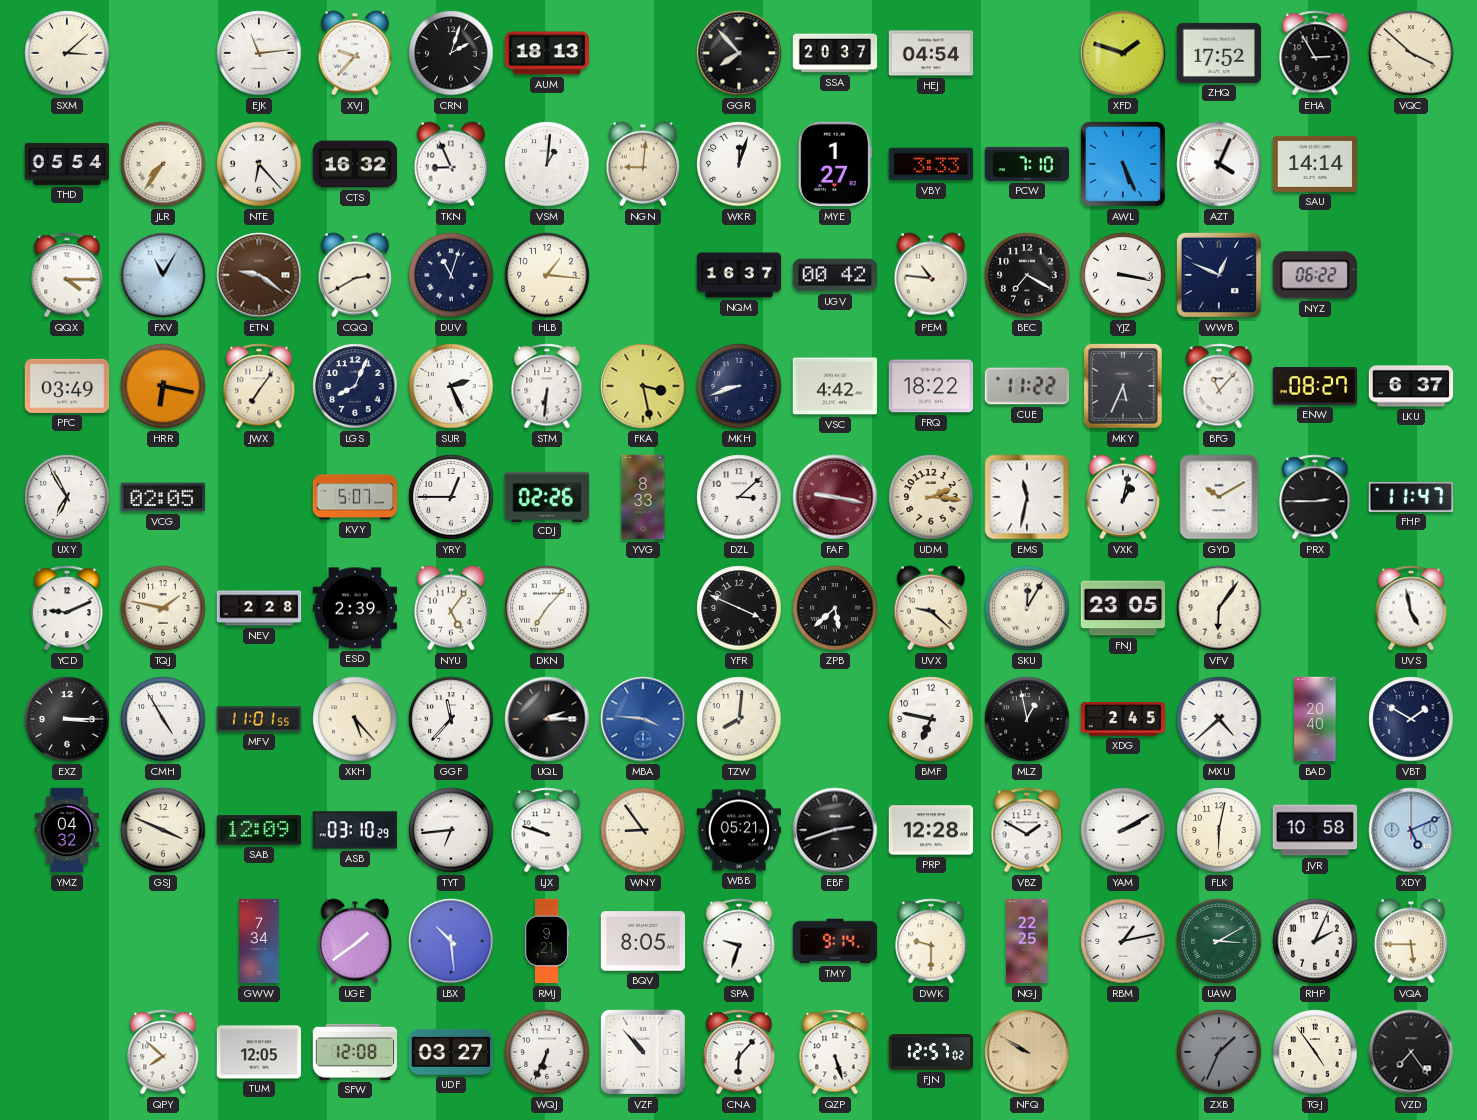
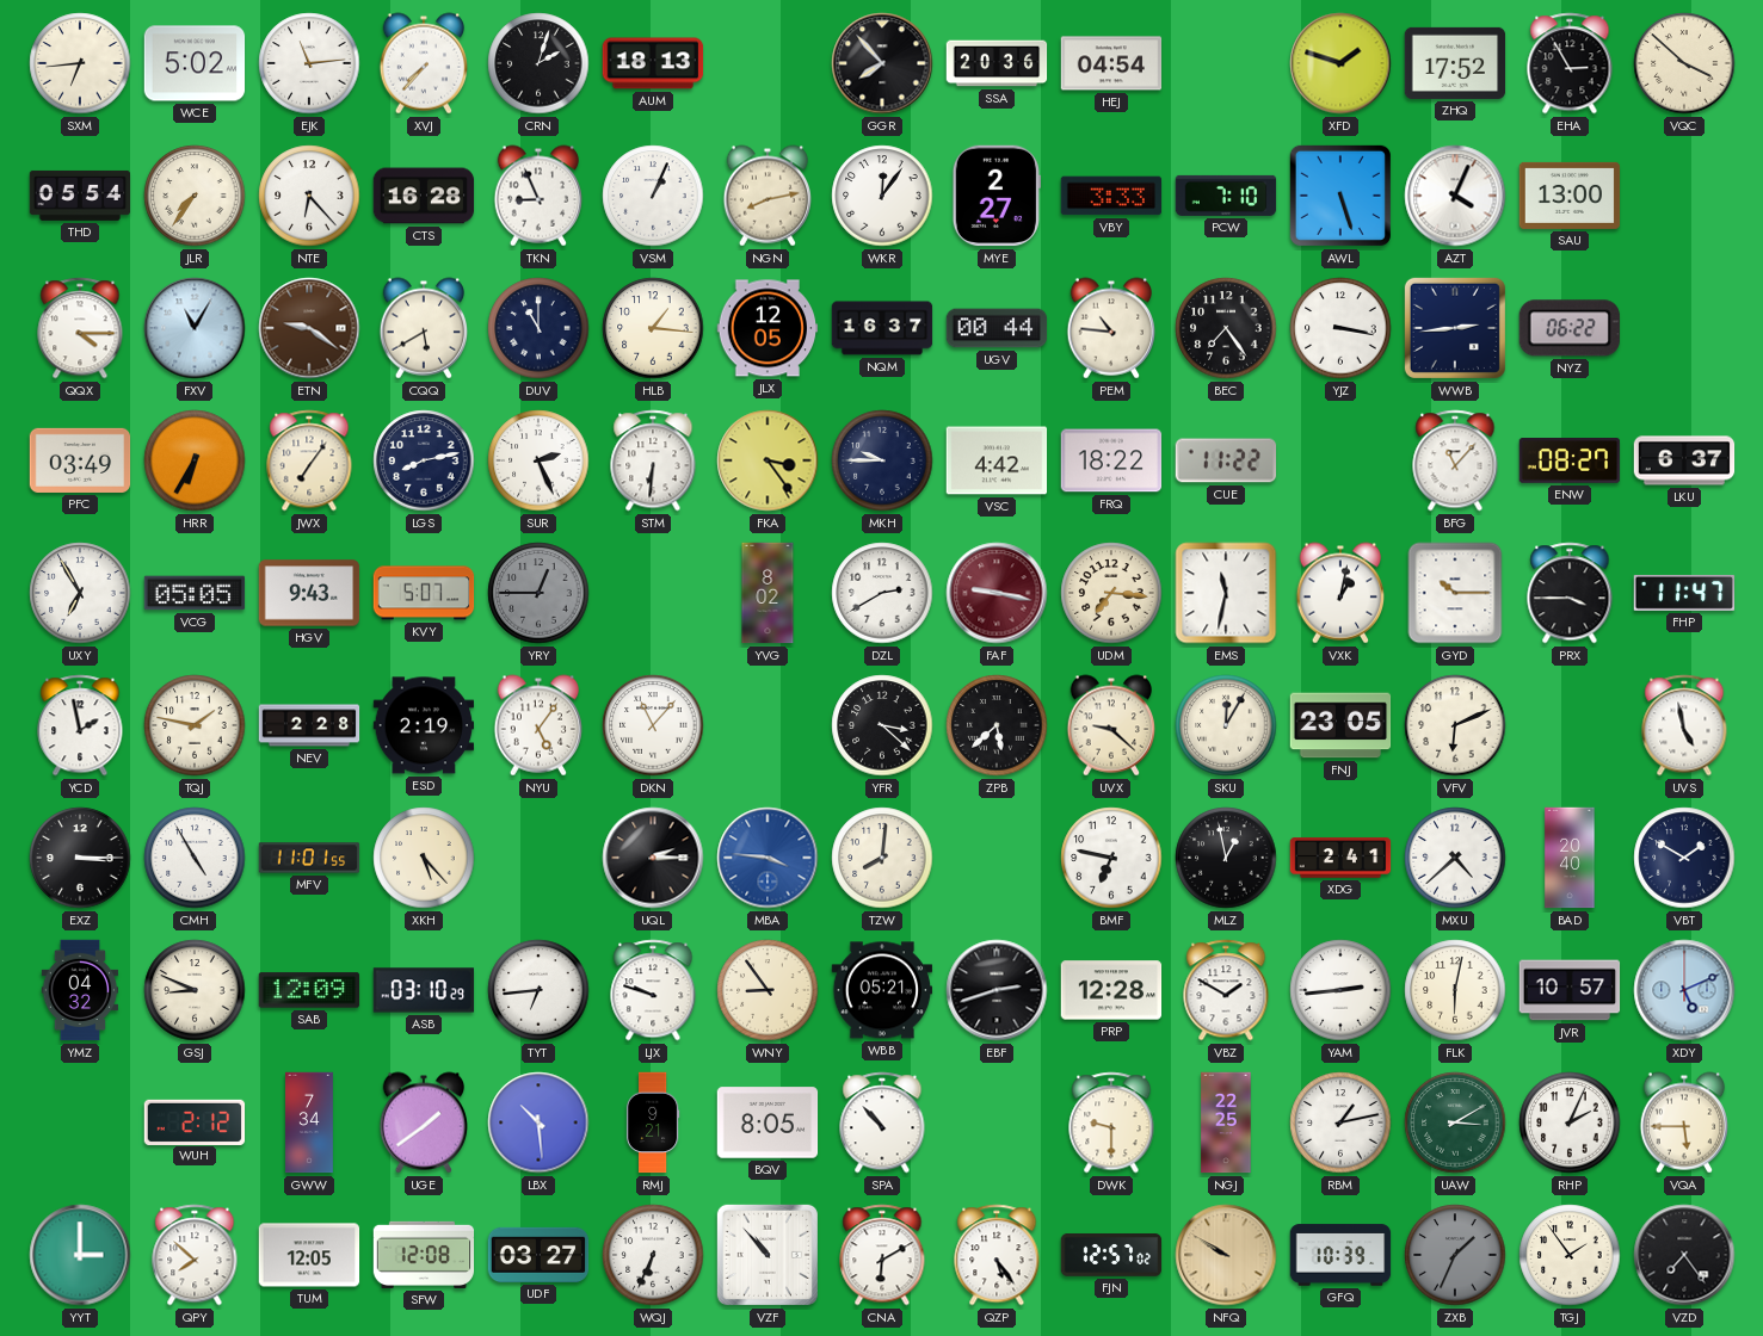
SXM: 3:08 -> 6:44
WCE: none -> 5:02
XVJ: 9:37 -> 7:37
SSA: 20:37 -> 20:36
CTS: 16:32 -> 16:28
VSM: 1:01 -> 1:04
NGN: 9:01 -> 8:13
WKR: 12:03 -> 12:06
MYE: 1:27 -> 2:27
AWL: 5:26 -> 5:27
SAU: 14:14 -> 13:00
CQQ: 2:40 -> 5:40
DUV: 11:03 -> 11:00
JLX: none -> 12:05
UGV: 00:42 -> 00:44
BEC: 7:20 -> 7:24
WWB: 12:49 -> 2:44
HRR: 6:17 -> 6:35
LGS: 8:04 -> 8:13
FKA: 3:28 -> 3:24
MKH: 8:42 -> 9:45
MKY: 5:34 -> none
VCG: 02:05 -> 05:05
HGV: none -> 9:43
YRY dial: white -> grey
CDJ: 02:26 -> none
YVG: 8:33 -> 8:02
DZL: 3:08 -> 2:40
UDM: 2:16 -> 7:16
GYD: 10:10 -> 10:15
PRX: 2:45 -> 3:45
YCD: 9:11 -> 1:58
ESD: 2:39 -> 2:19
DKN: 7:07 -> 11:07
YFR: 3:49 -> 3:22
VFV: 6:06 -> 6:11
GGF: 11:37 -> none
XDG: 2:45 -> 2:41
GSJ: 3:49 -> 8:49
YAM: 2:10 -> 2:44
JVR: 10:58 -> 10:57
WUH: none -> 2:12
SPA: 9:33 -> 10:53
TMY: 9:14 -> none
YYT: none -> 3:00
CNA: 6:07 -> 6:10
QZP: 5:27 -> 5:24
GFQ: none -> 10:39
TGJ: 4:54 -> 1:54
